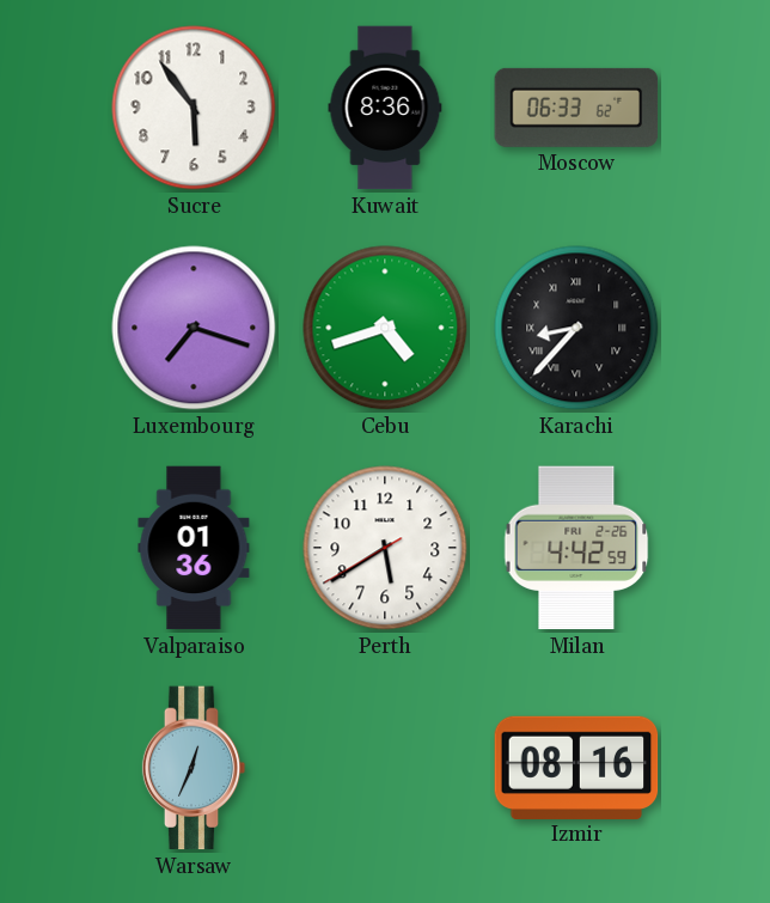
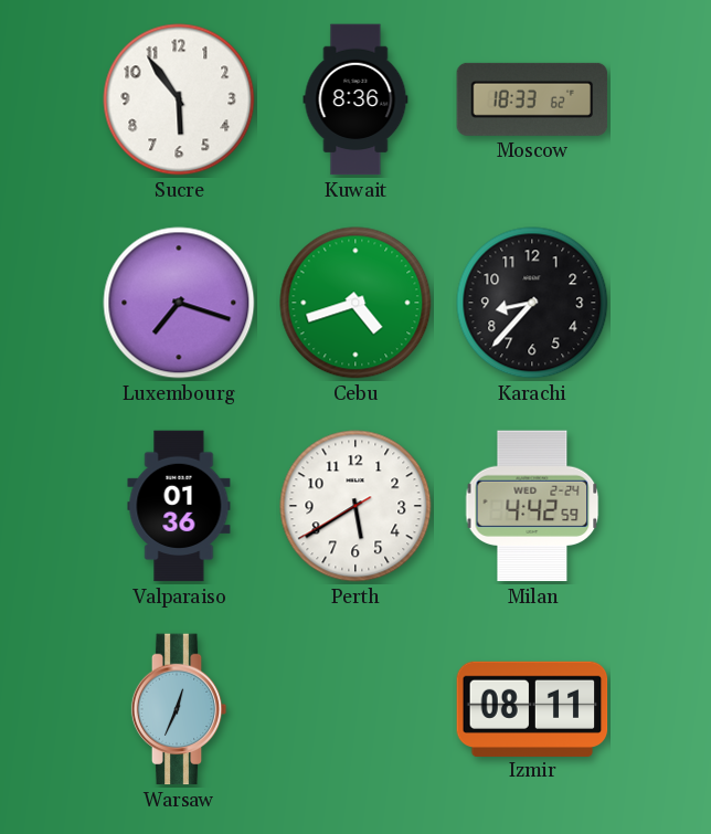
Moscow: 06:33 -> 18:33
Karachi numerals: Roman -> Arabic
Milan date: FRI 2-26 -> WED 2-24
Izmir: 08:16 -> 08:11
